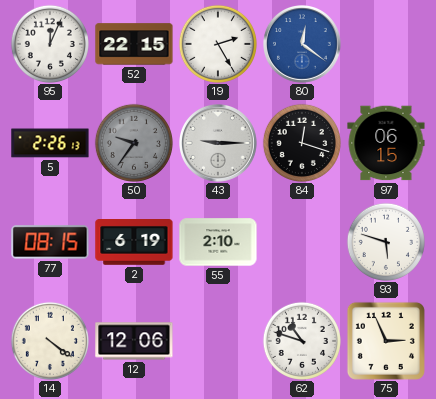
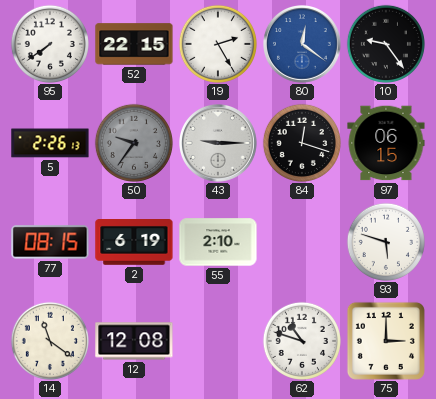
95: 12:04 -> 7:39
10: none -> 9:24
14: 4:21 -> 11:21
12: 12:06 -> 12:08
75: 2:56 -> 3:00
